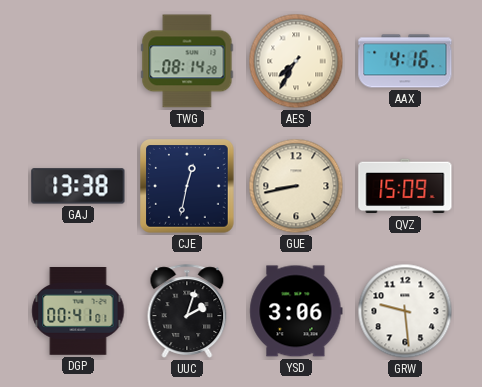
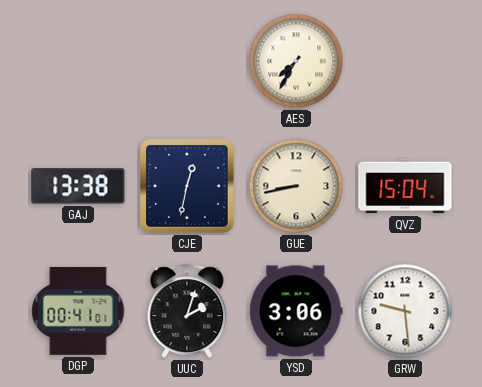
TWG: 08:14 -> none
AAX: 4:16 -> none
QVZ: 15:09 -> 15:04
